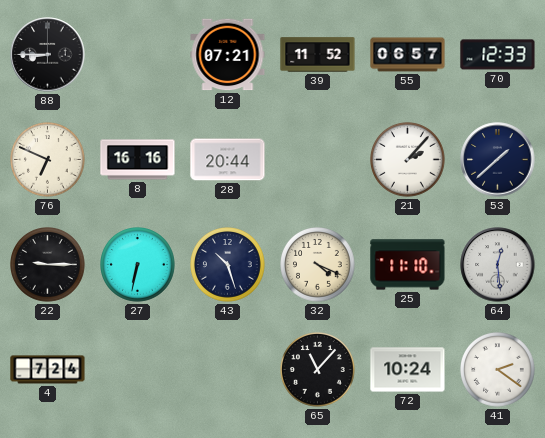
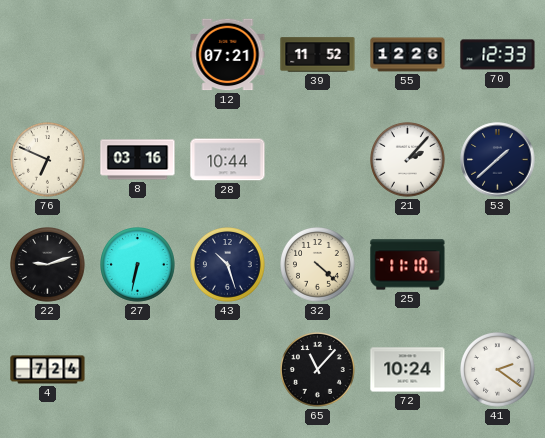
88: 8:45 -> none
55: 06:57 -> 12:26
8: 16:16 -> 03:16
28: 20:44 -> 10:44
22: 9:15 -> 9:12
32: 4:19 -> 4:22
64: 12:29 -> none
